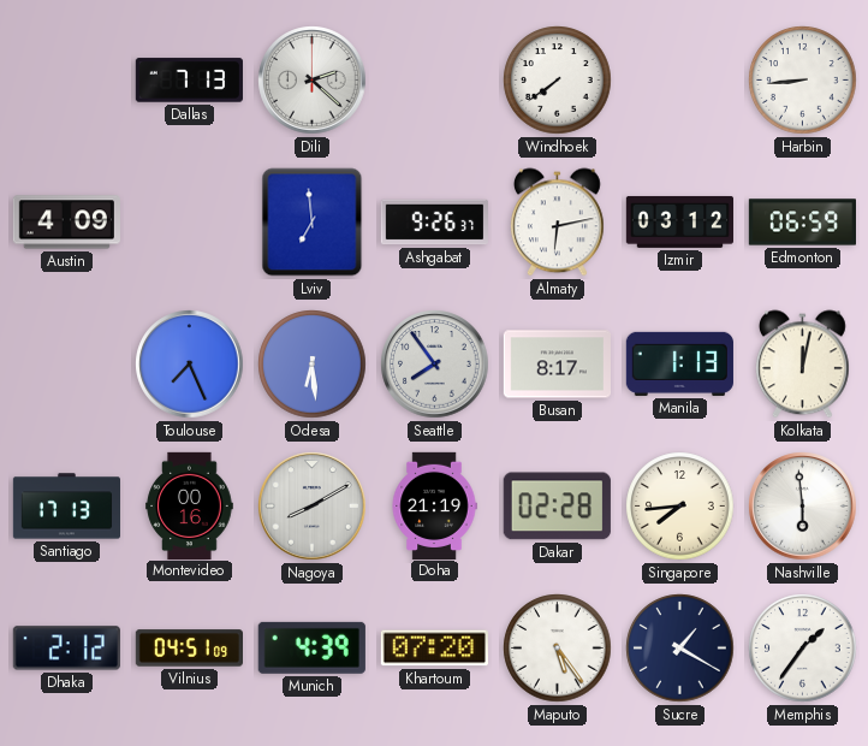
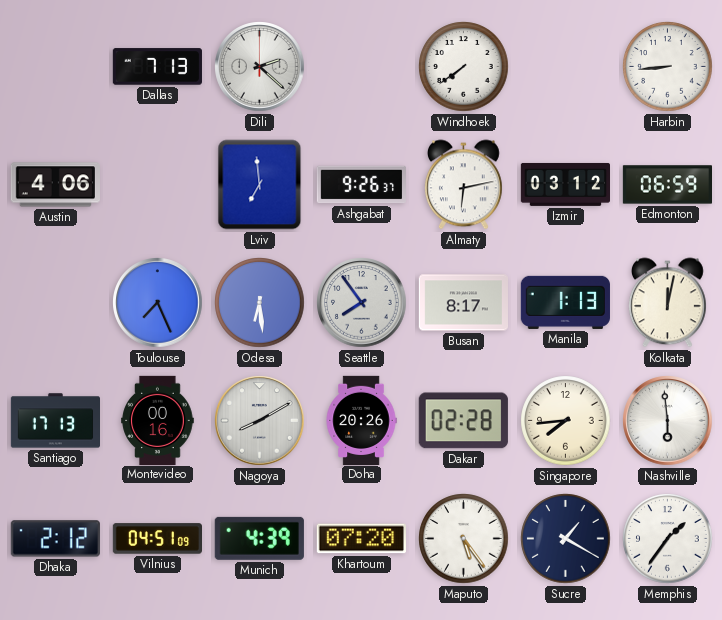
Austin: 4:09 -> 4:06
Doha: 21:19 -> 20:26
